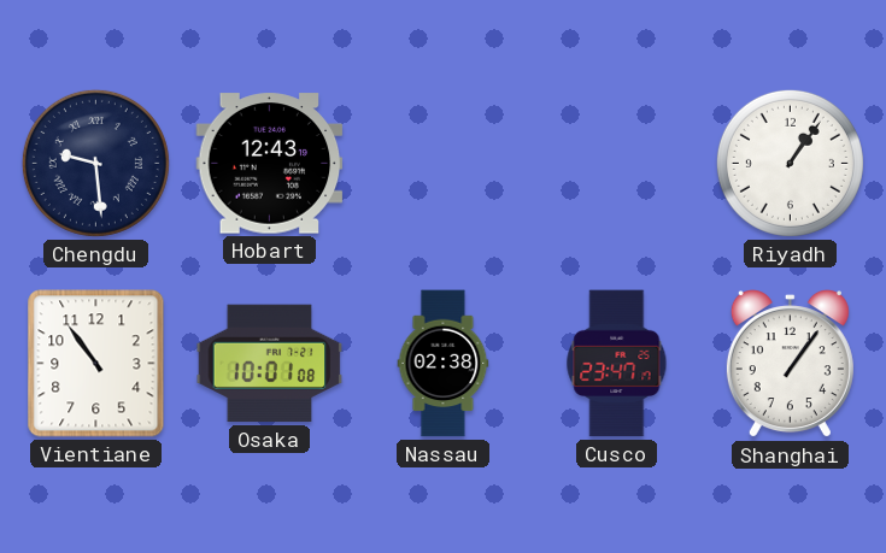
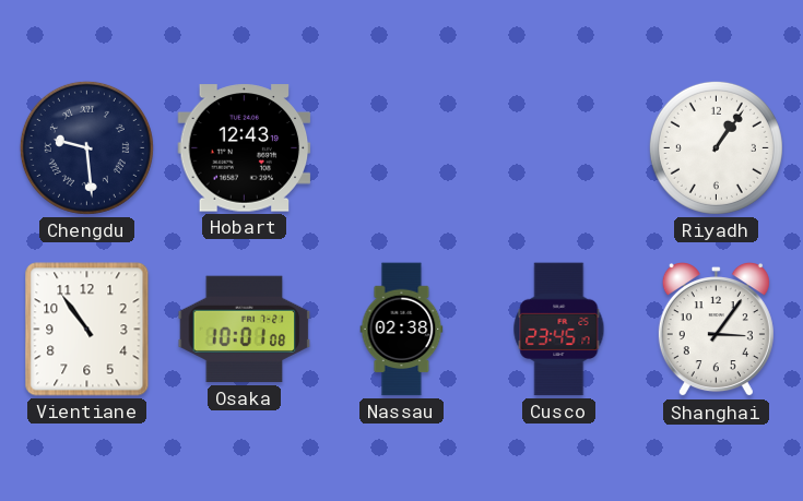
Cusco: 23:47 -> 23:45
Shanghai: 1:06 -> 3:06
